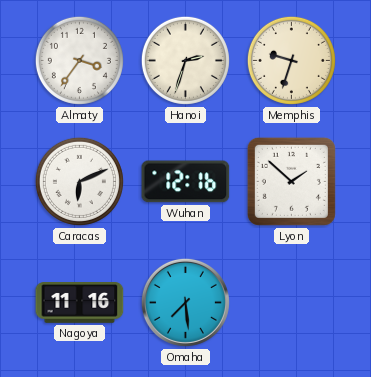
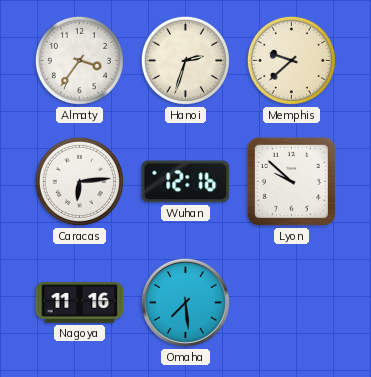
Memphis: 9:33 -> 9:38
Caracas: 6:11 -> 6:14
Lyon: 1:52 -> 9:52
